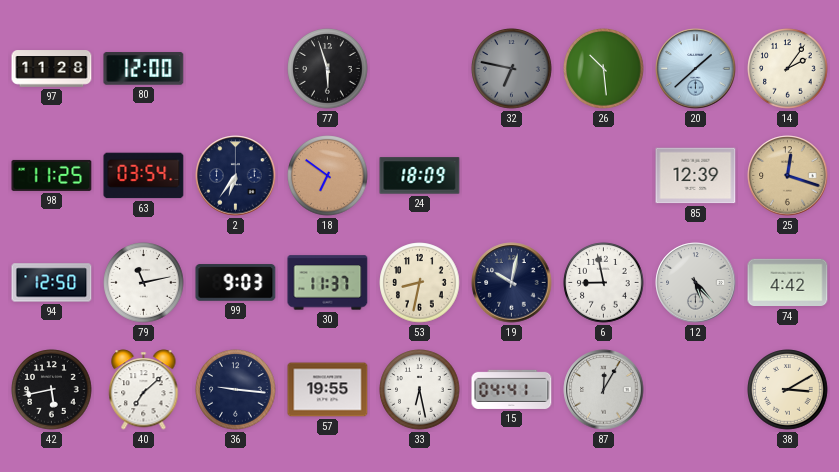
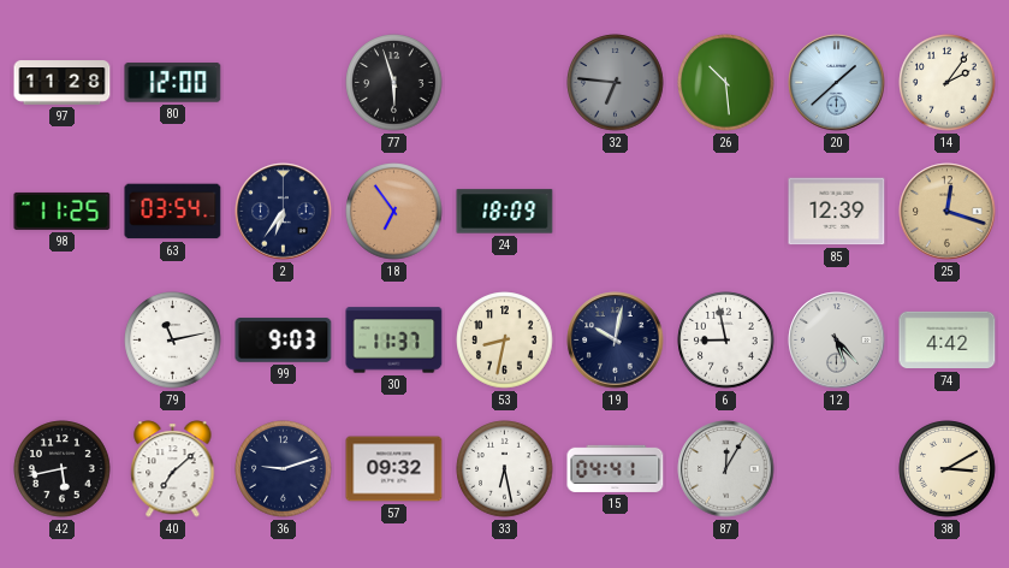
32: 6:47 -> 6:46
18: 6:51 -> 6:54
94: 12:50 -> none
36: 9:16 -> 9:12
57: 19:55 -> 09:32
